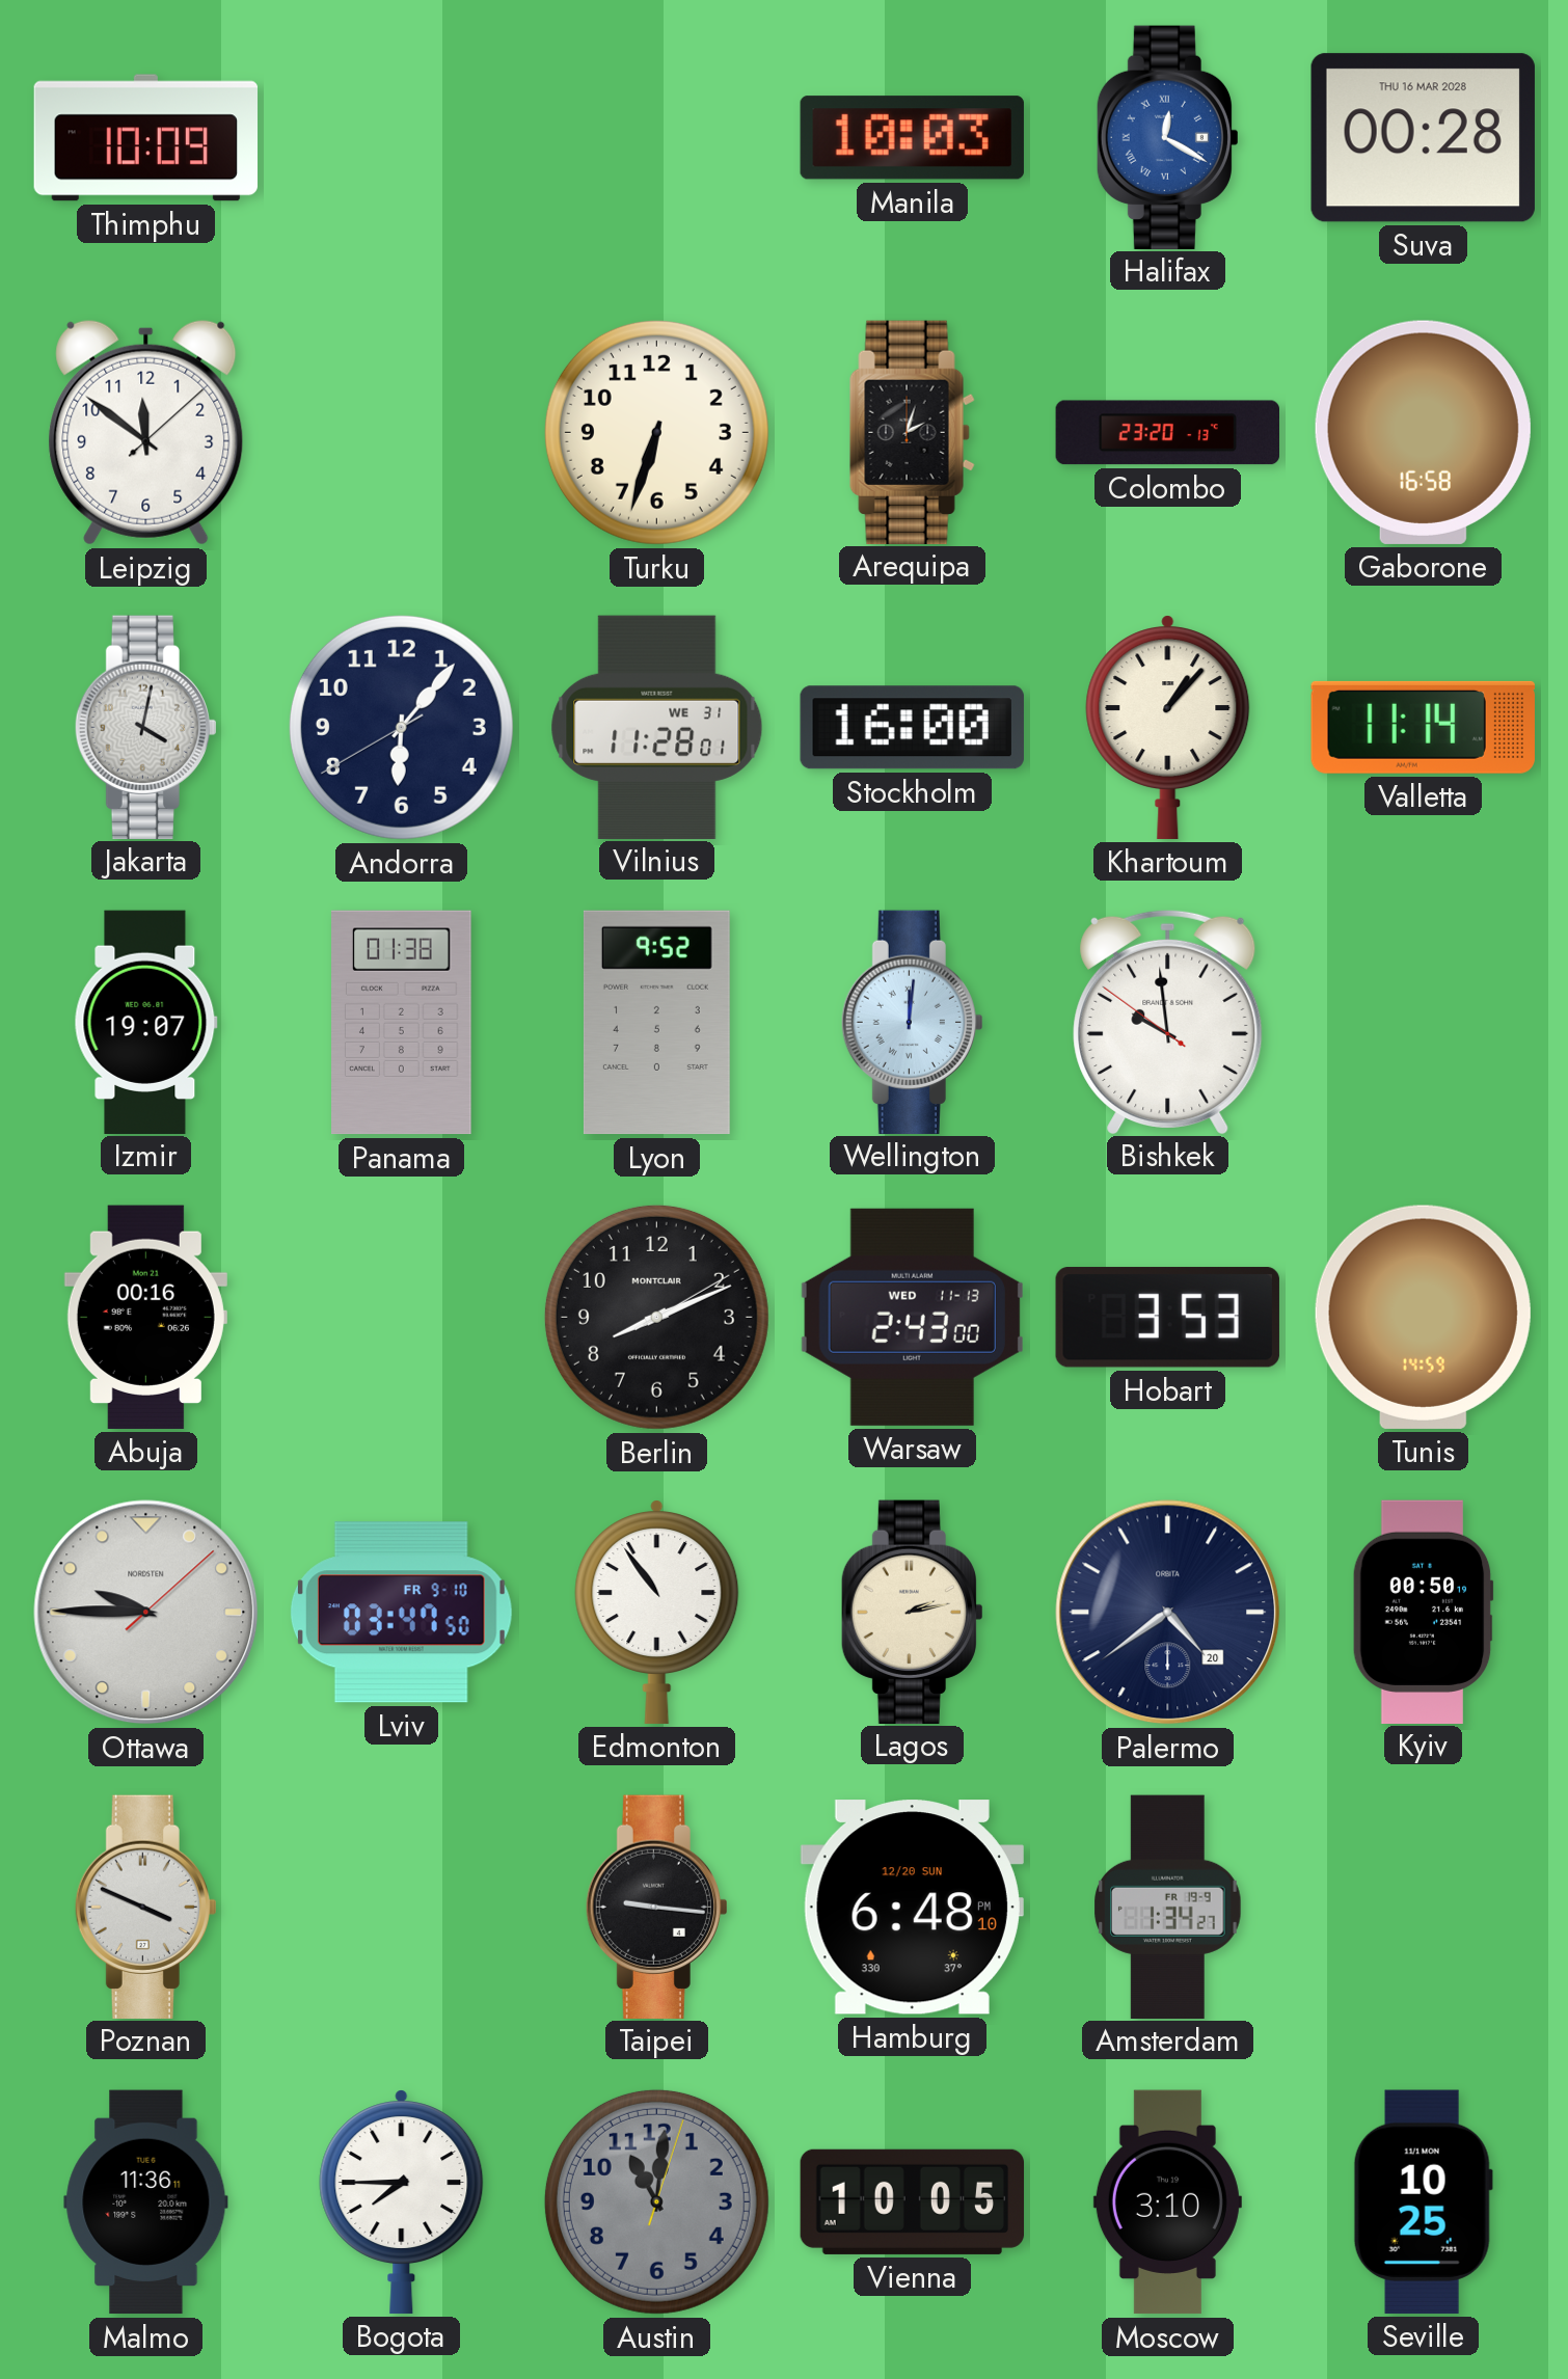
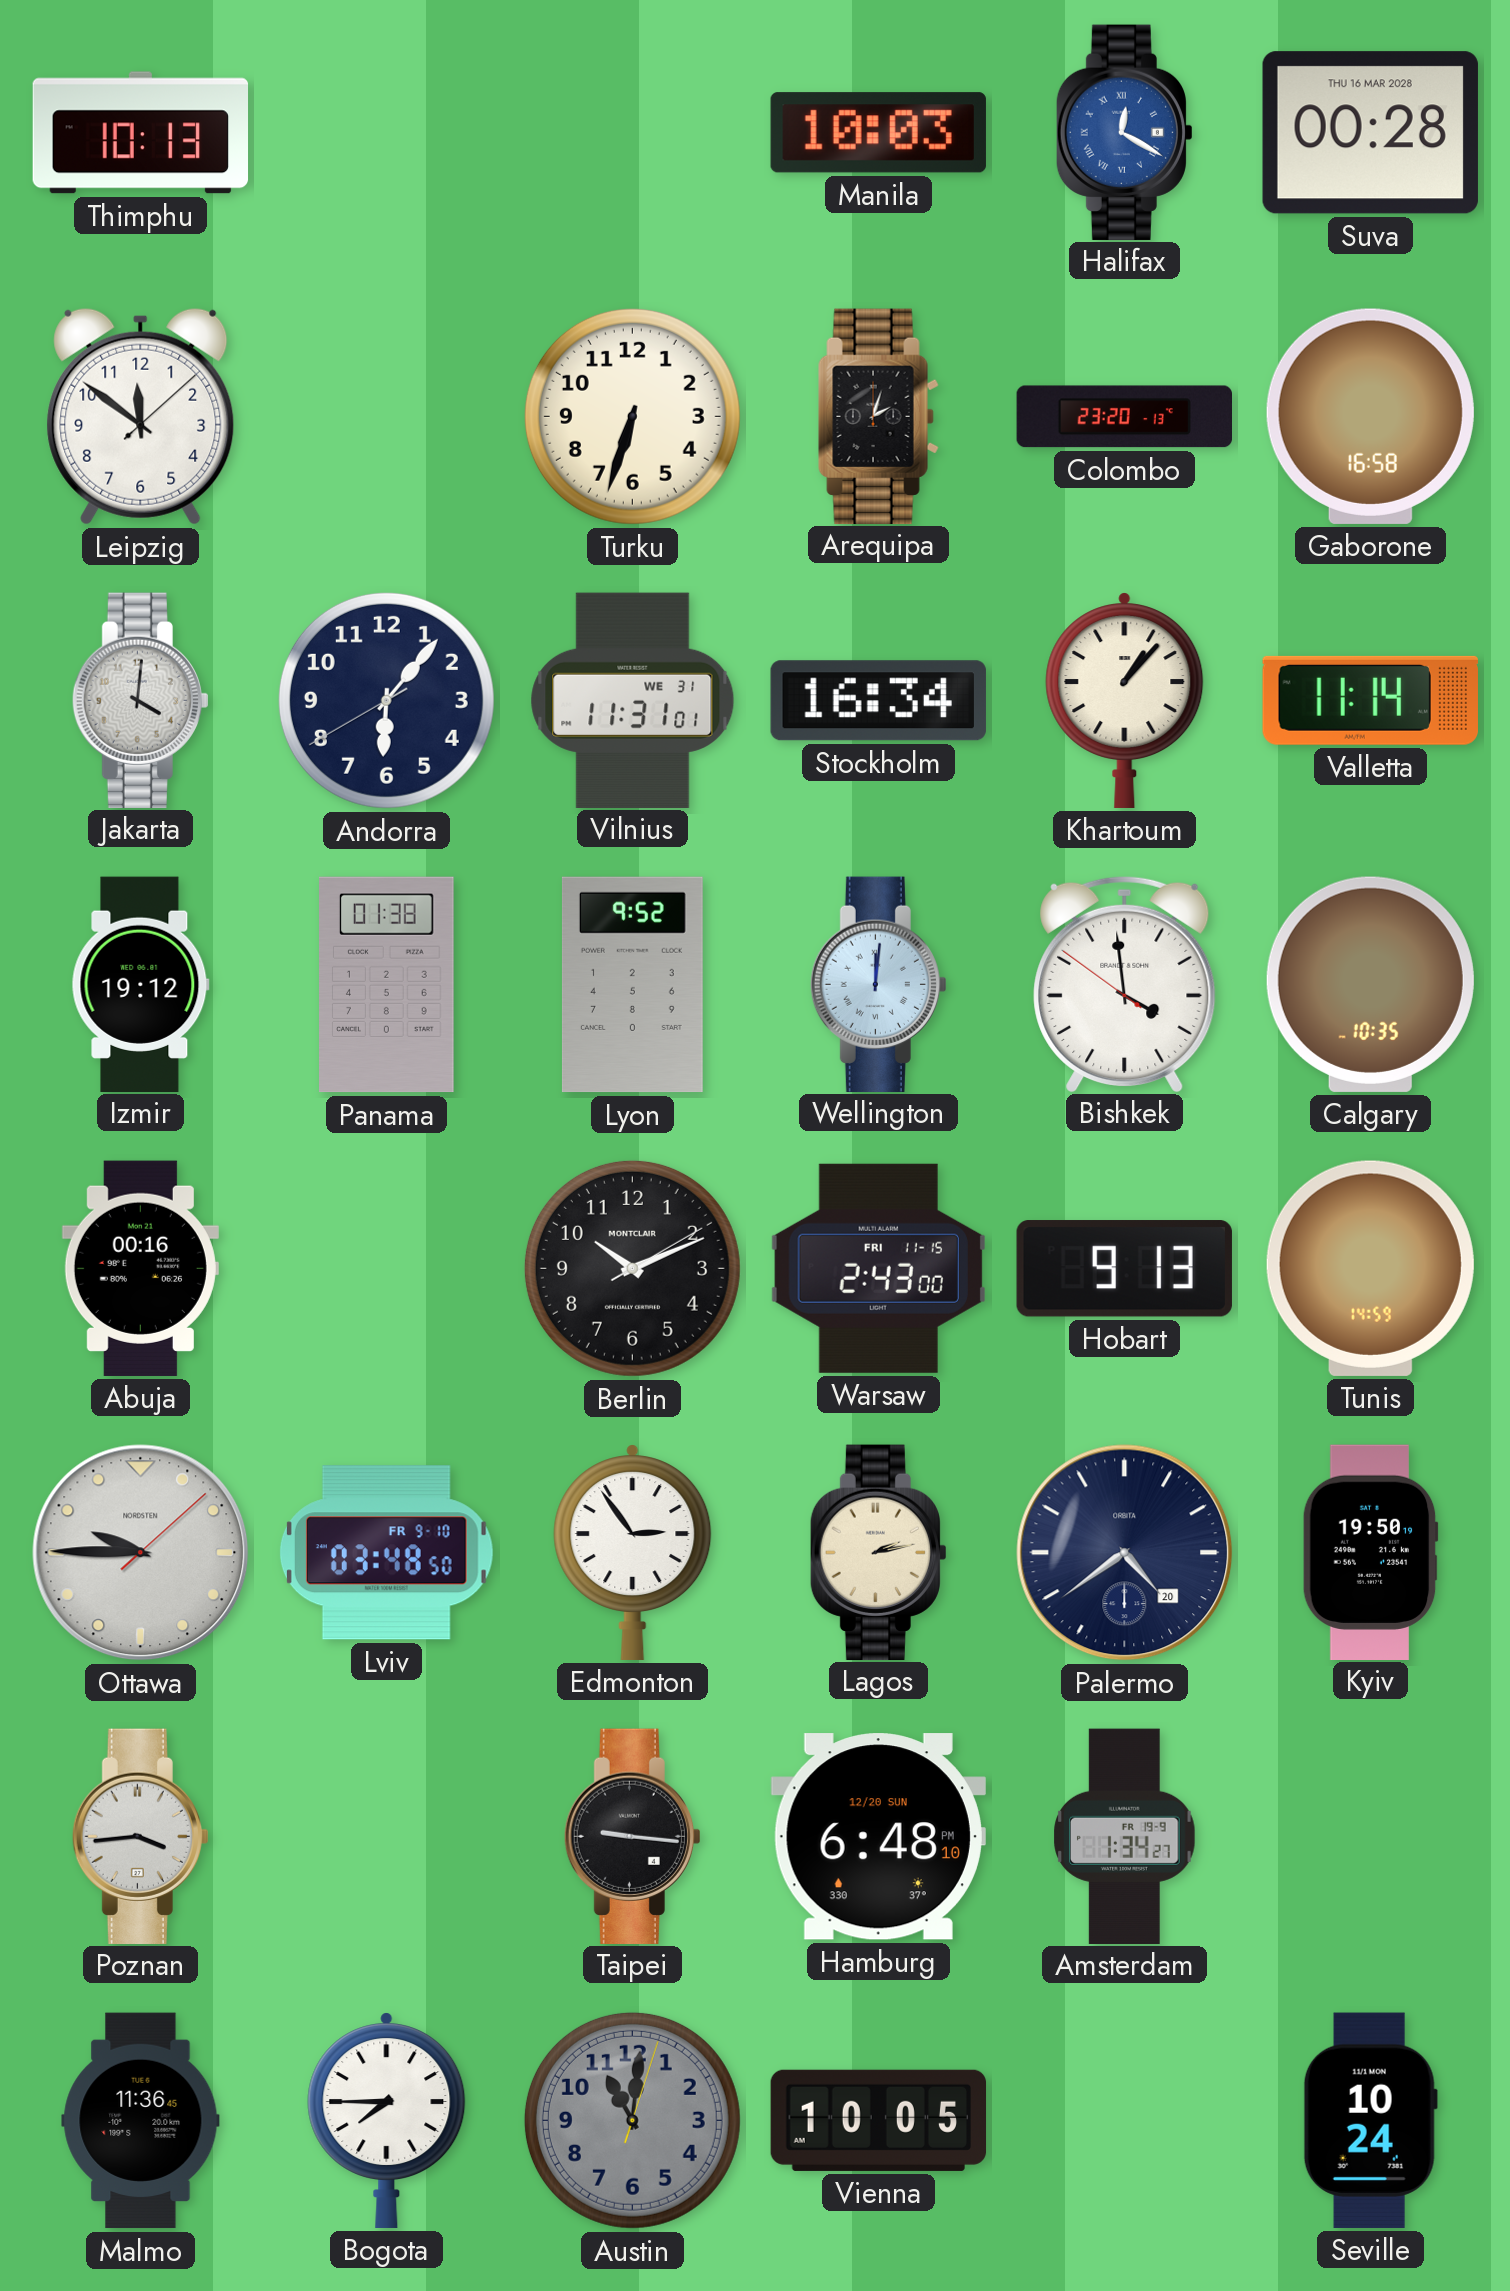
Thimphu: 10:09 -> 10:13
Jakarta: 4:02 -> 4:01
Vilnius: 11:28 -> 11:31
Stockholm: 16:00 -> 16:34
Izmir: 19:07 -> 19:12
Bishkek: 9:58 -> 3:58
Calgary: none -> 10:35
Berlin: 8:11 -> 10:11
Warsaw date: WED 11-13 -> FRI 11-15
Hobart: 3:53 -> 9:13
Lviv: 03:47 -> 03:48
Edmonton: 10:54 -> 2:54
Kyiv: 00:50 -> 19:50
Poznan: 3:49 -> 3:44
Malmo: 11:36:11 -> 11:36:45
Moscow: 3:10 -> none
Seville: 10:25 -> 10:24
